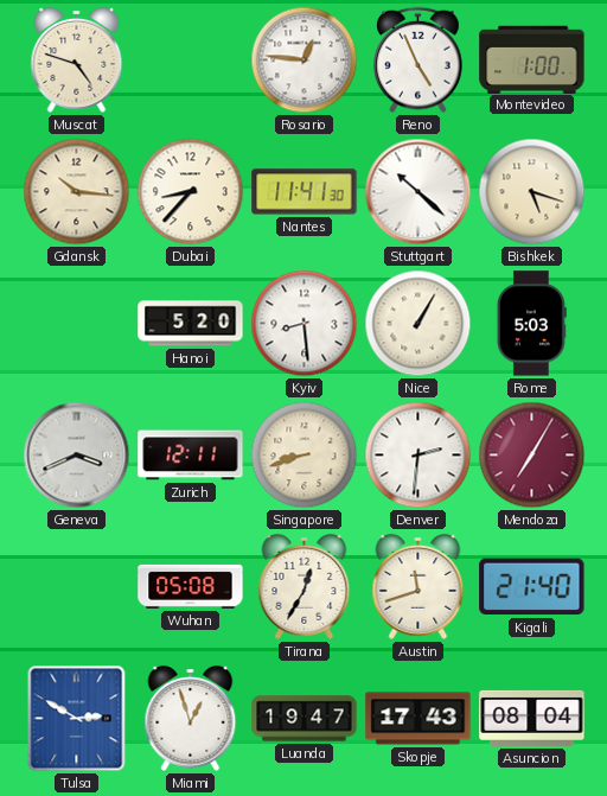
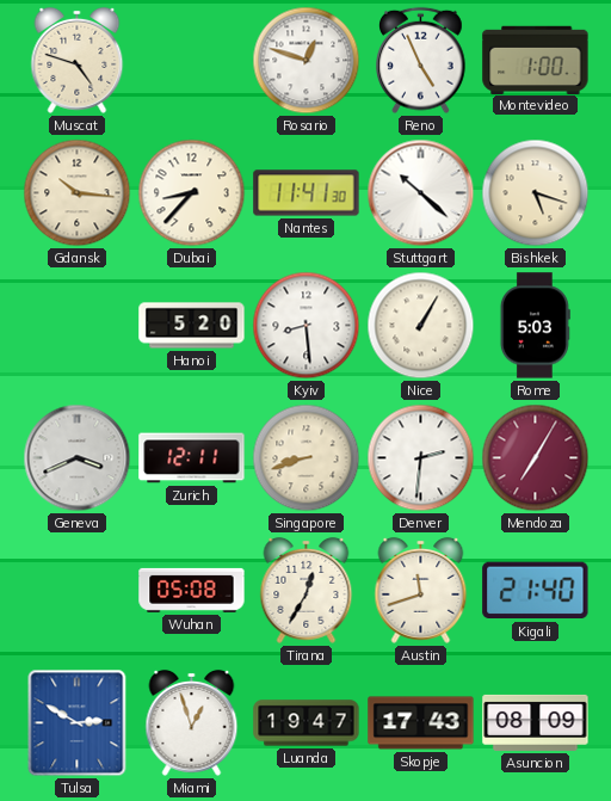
Rosario: 12:46 -> 12:48
Asuncion: 08:04 -> 08:09
